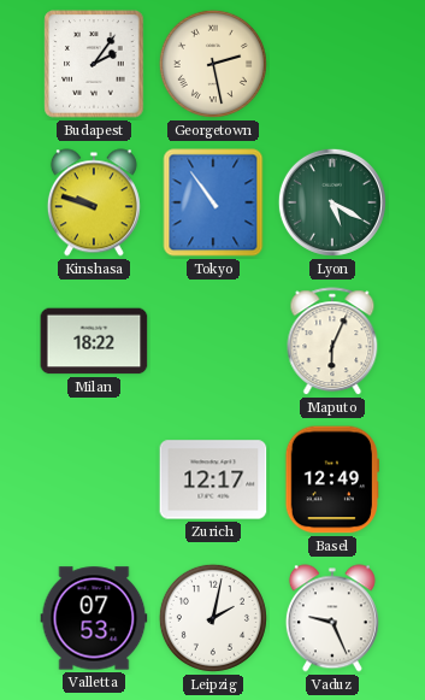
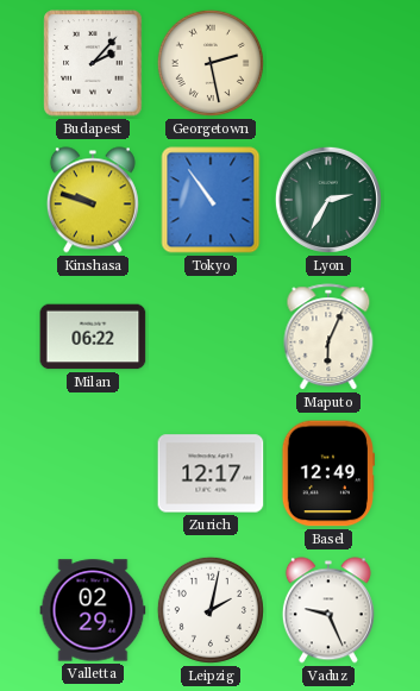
Budapest: 2:06 -> 2:07
Lyon: 5:20 -> 2:35
Milan: 18:22 -> 06:22
Valletta: 07:53 -> 02:29
